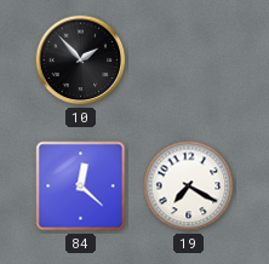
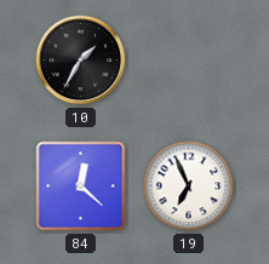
10: 1:53 -> 1:35
19: 7:20 -> 6:56
